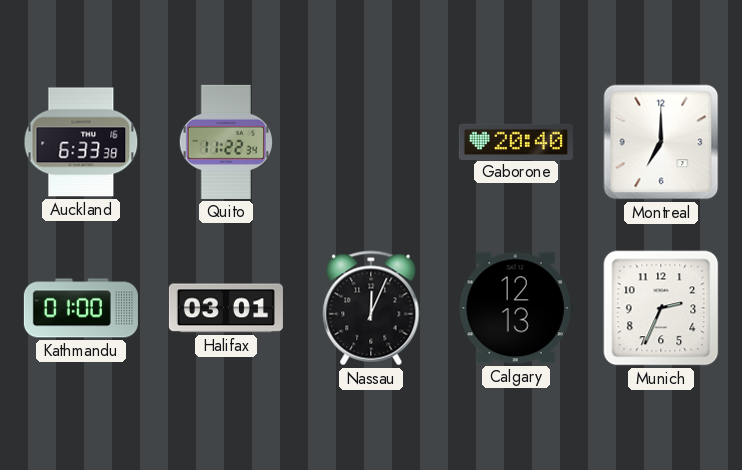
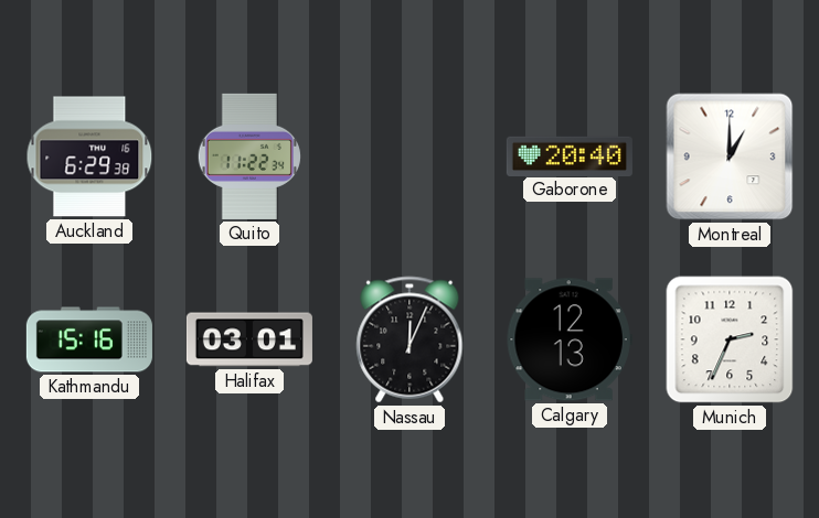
Auckland: 6:33 -> 6:29
Montreal: 7:00 -> 1:00
Kathmandu: 01:00 -> 15:16
